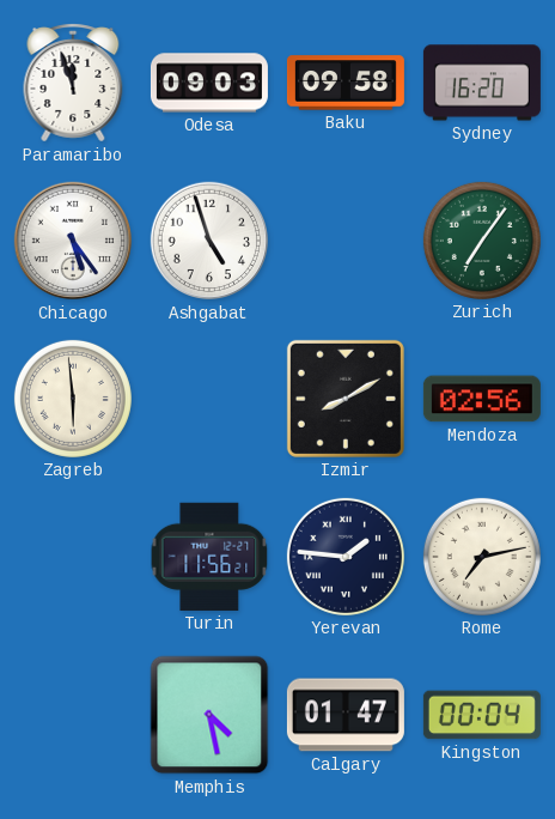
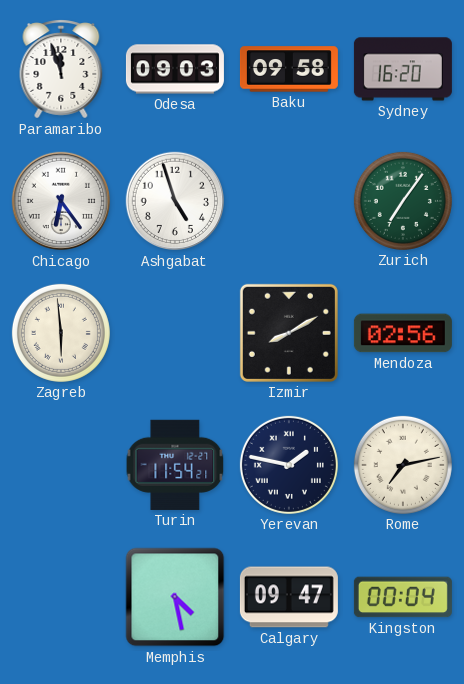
Chicago: 5:24 -> 6:24
Turin: 11:56 -> 11:54
Yerevan: 1:46 -> 1:47
Calgary: 01:47 -> 09:47
